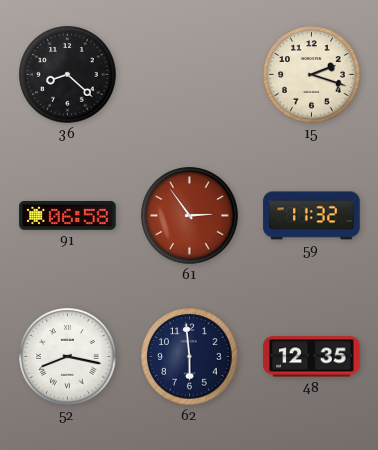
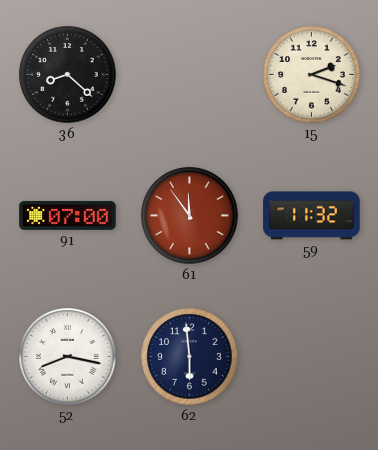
91: 06:58 -> 07:00
61: 2:54 -> 11:54
48: 12:35 -> none
